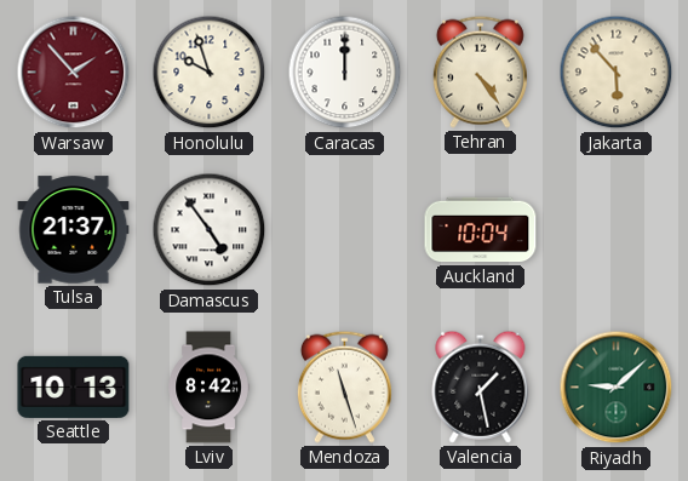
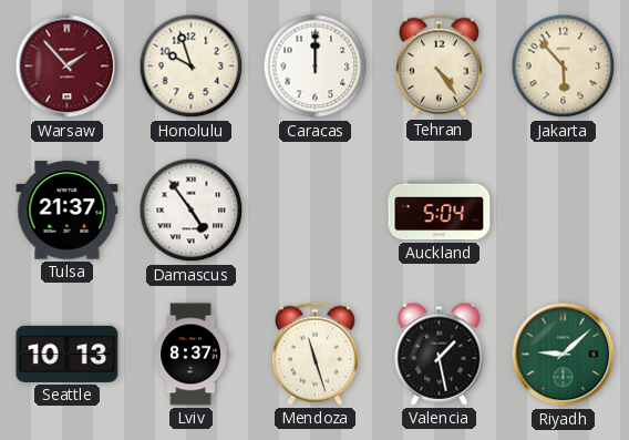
Auckland: 10:04 -> 5:04
Lviv: 8:42 -> 8:37
